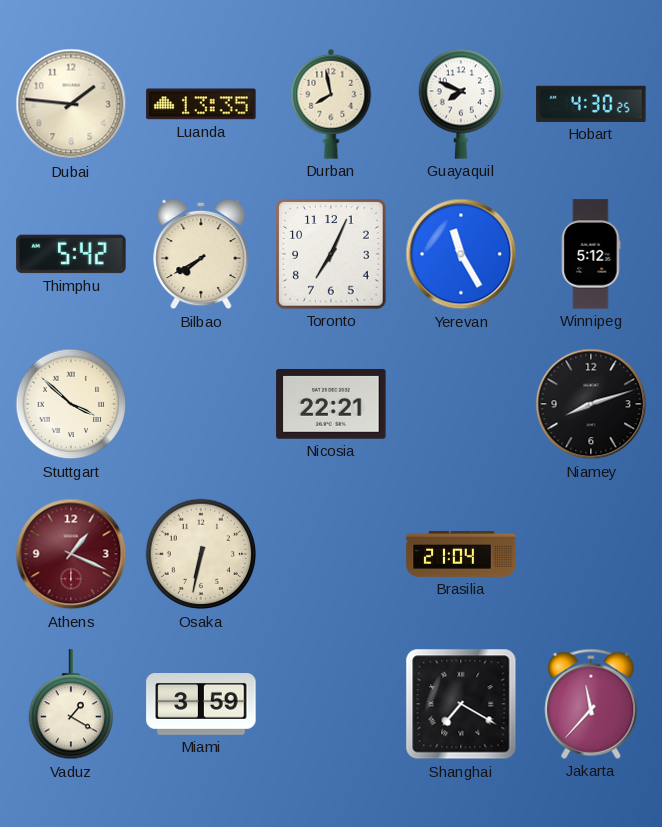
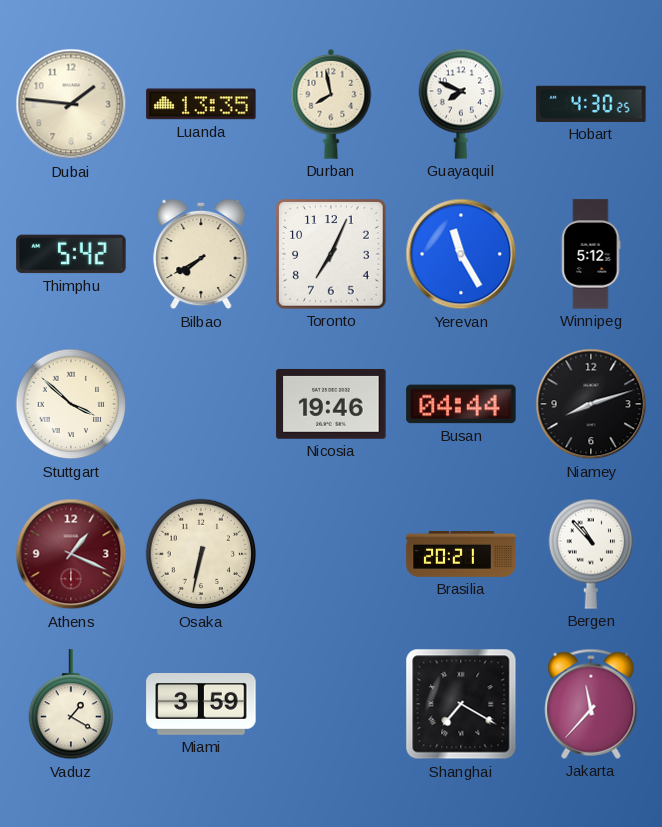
Nicosia: 22:21 -> 19:46
Busan: none -> 04:44
Brasilia: 21:04 -> 20:21
Bergen: none -> 10:53
